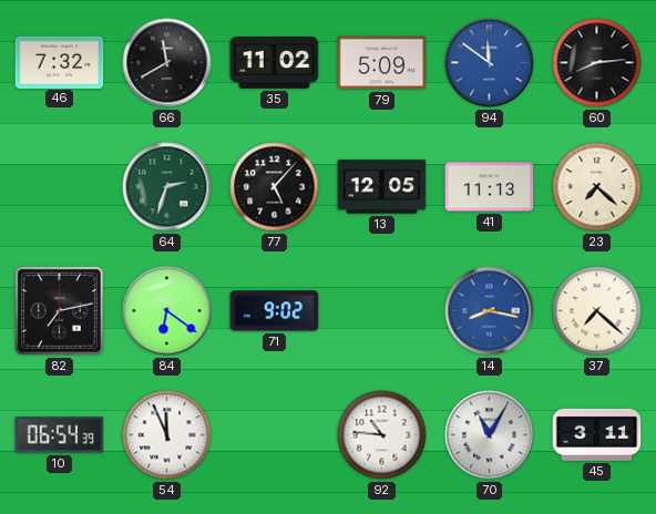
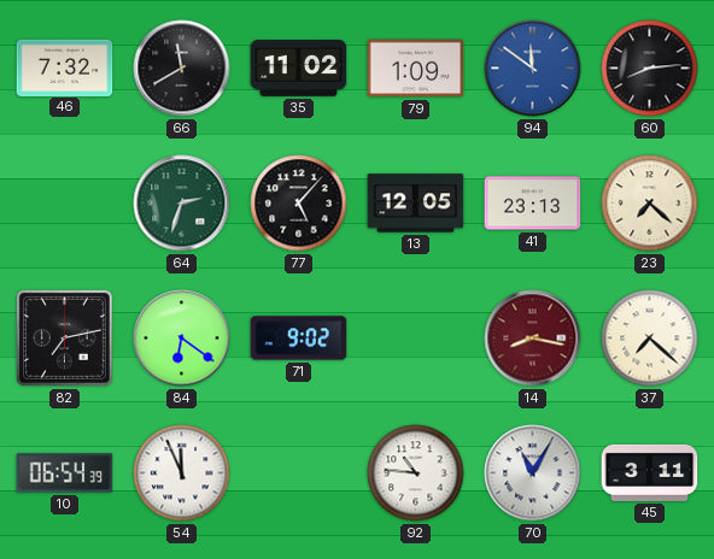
79: 5:09 -> 1:09
41: 11:13 -> 23:13
14 dial: blue -> burgundy
